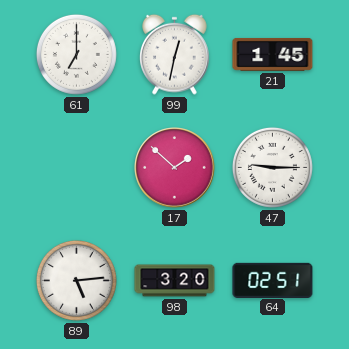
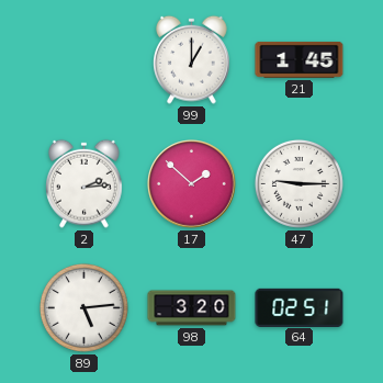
61: 7:00 -> none
99: 12:32 -> 1:00
2: none -> 2:14
